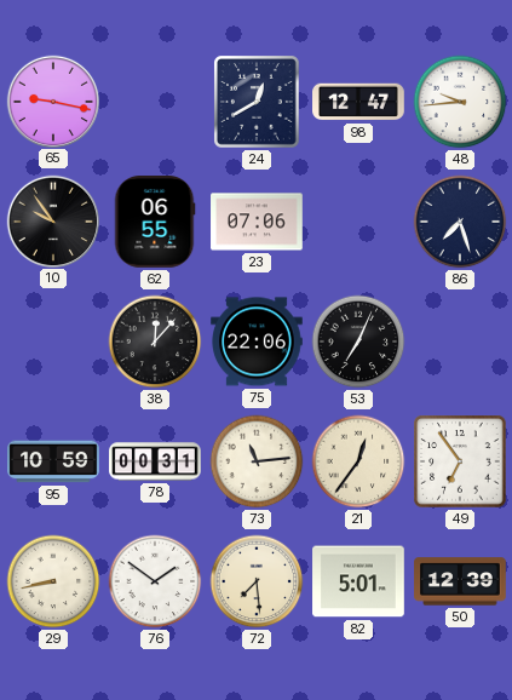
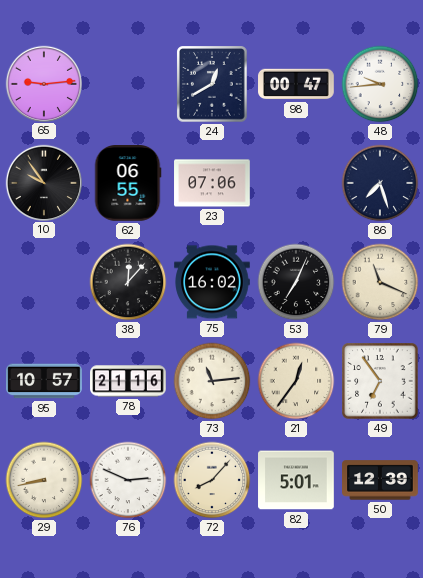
65: 9:17 -> 9:14
98: 12:47 -> 00:47
75: 22:06 -> 16:02
79: none -> 11:19
95: 10:59 -> 10:57
78: 00:31 -> 21:16
76: 1:51 -> 2:49
72: 7:29 -> 8:07
